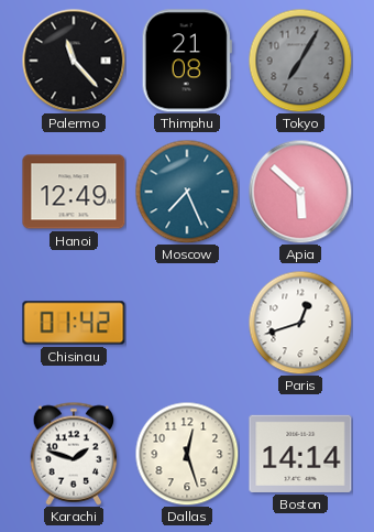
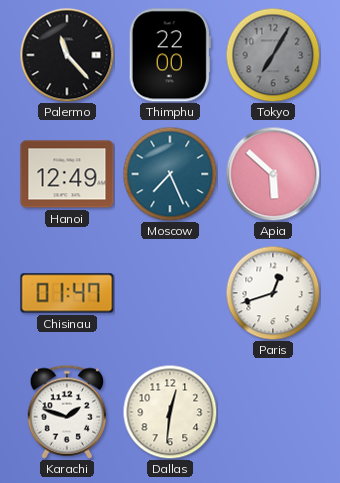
Thimphu: 21:08 -> 22:00
Chisinau: 01:42 -> 01:47
Dallas: 12:27 -> 12:31
Boston: 14:14 -> none
